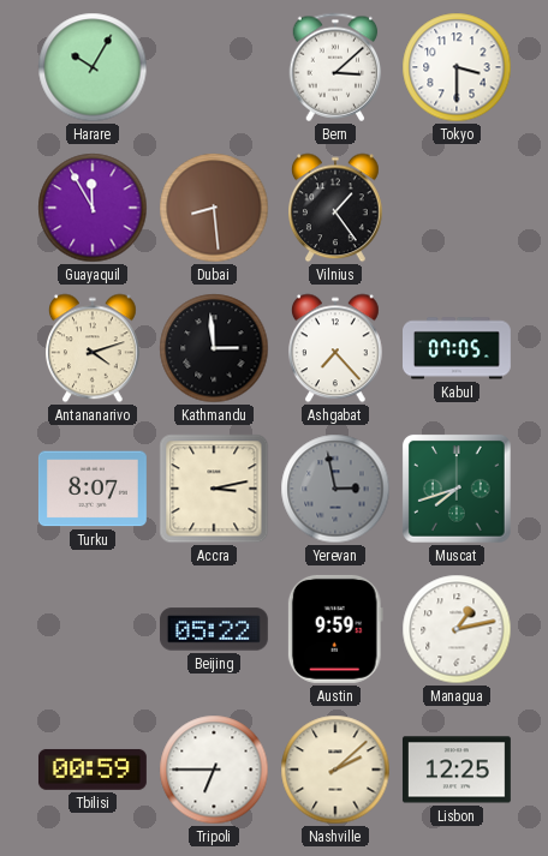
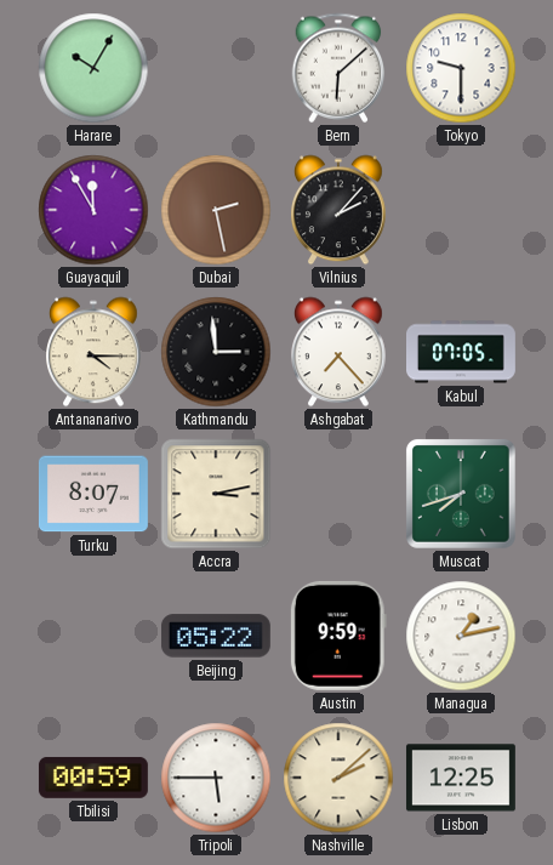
Bern: 3:08 -> 6:08
Tokyo: 3:30 -> 9:30
Dubai: 8:29 -> 2:28
Vilnius: 1:24 -> 2:07
Antananarivo: 4:12 -> 4:15
Yerevan: 2:58 -> none
Tripoli: 6:45 -> 5:45
